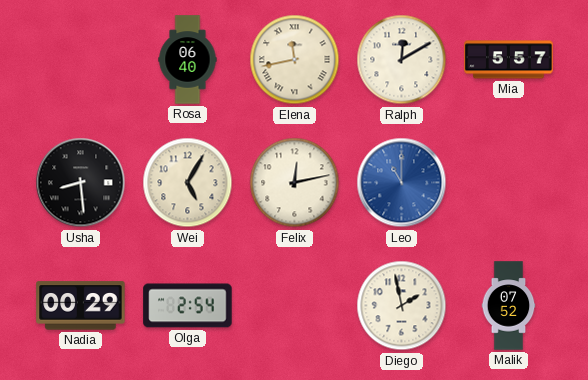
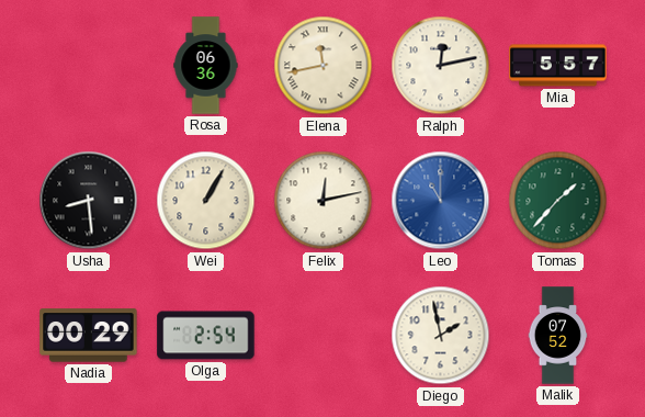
Rosa: 06:40 -> 06:36
Ralph: 12:10 -> 12:13
Wei: 5:05 -> 1:05
Tomas: none -> 1:37
